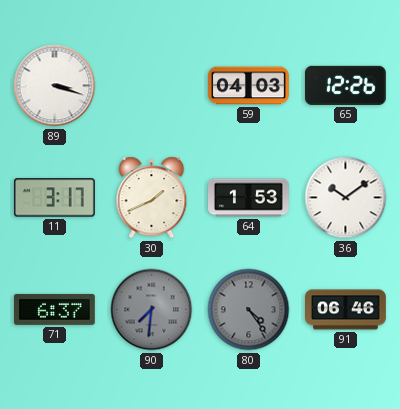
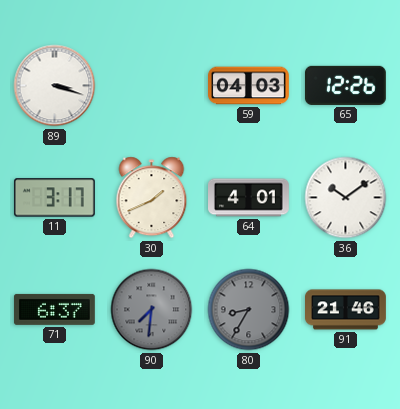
64: 1:53 -> 4:01
80: 4:24 -> 8:35
91: 06:46 -> 21:46
